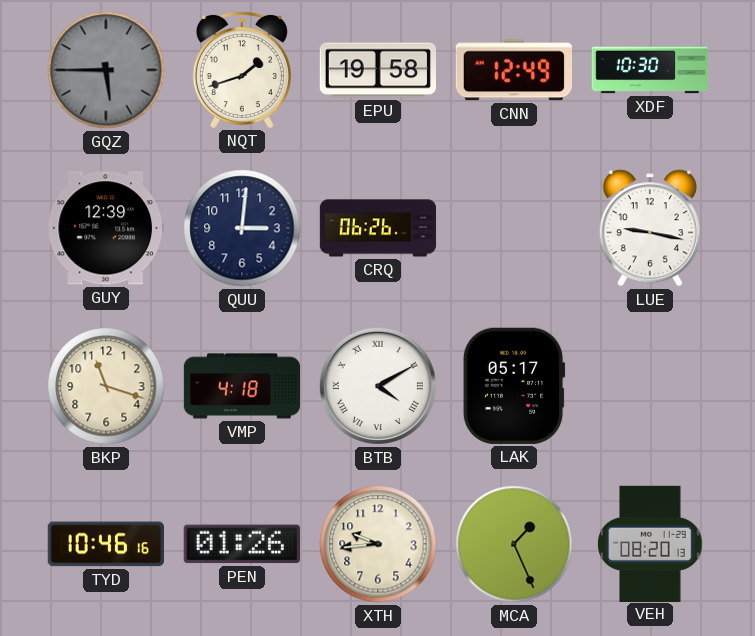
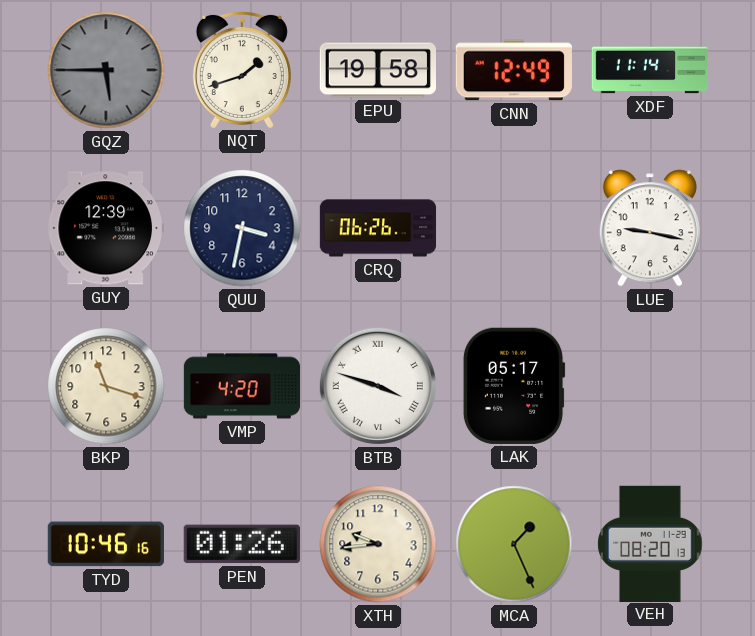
XDF: 10:30 -> 11:14
QUU: 3:01 -> 3:32
VMP: 4:18 -> 4:20
BTB: 4:10 -> 3:48
